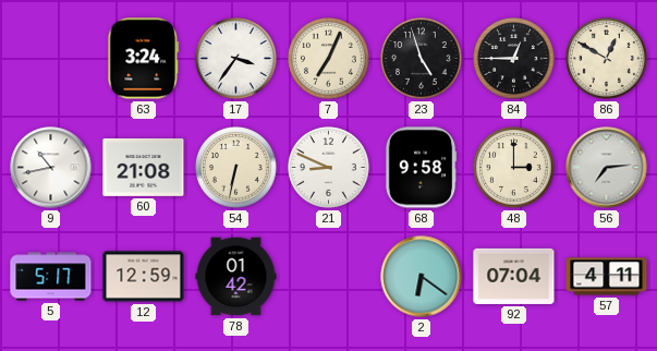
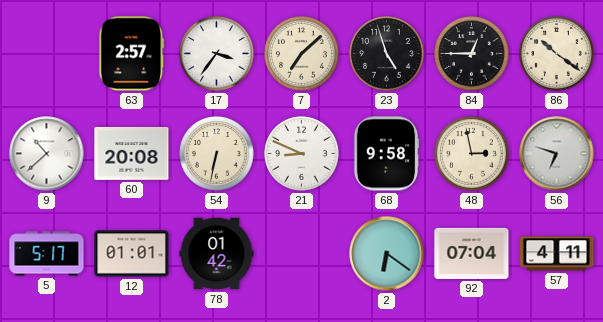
63: 3:24 -> 2:57
7: 7:04 -> 7:08
86: 12:50 -> 10:21
9: 10:43 -> 10:38
60: 21:08 -> 20:08
48: 3:00 -> 2:58
56: 7:14 -> 6:48
12: 12:59 -> 01:01
